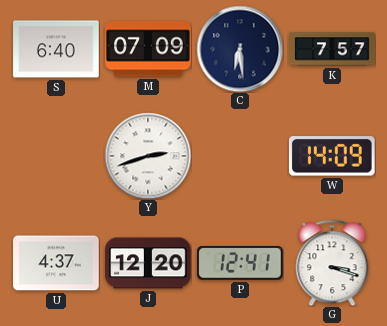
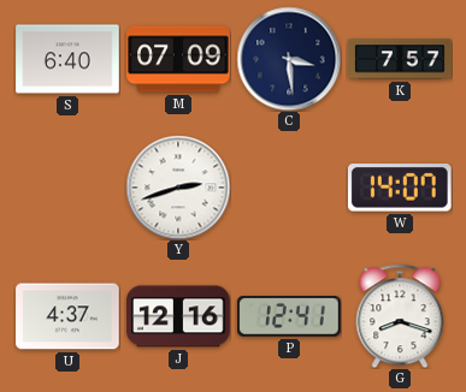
C: 6:29 -> 3:29
W: 14:09 -> 14:07
J: 12:20 -> 12:16
G: 3:18 -> 8:18
